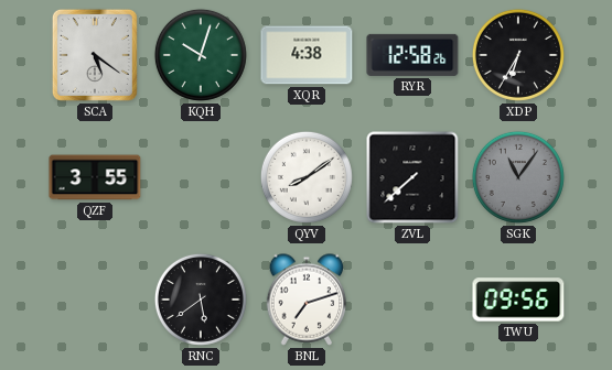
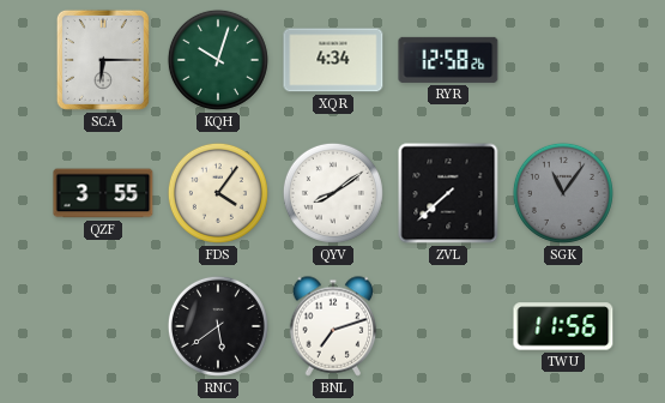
SCA: 5:21 -> 6:15
XQR: 4:38 -> 4:34
XDP: 6:35 -> none
FDS: none -> 4:06
TWU: 09:56 -> 11:56
